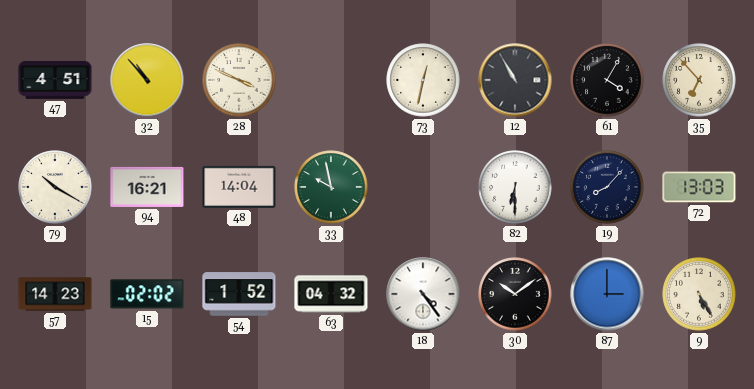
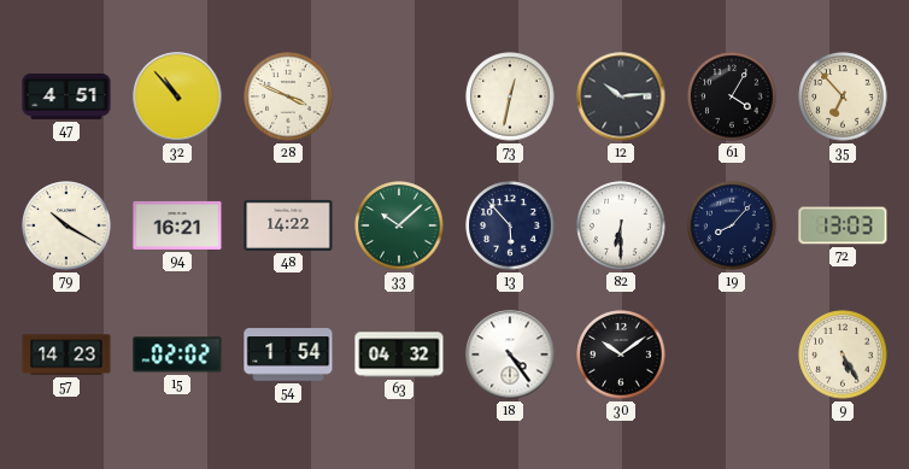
12: 10:55 -> 10:14
48: 14:04 -> 14:22
33: 9:58 -> 10:08
13: none -> 5:53
54: 1:52 -> 1:54
87: 3:00 -> none
